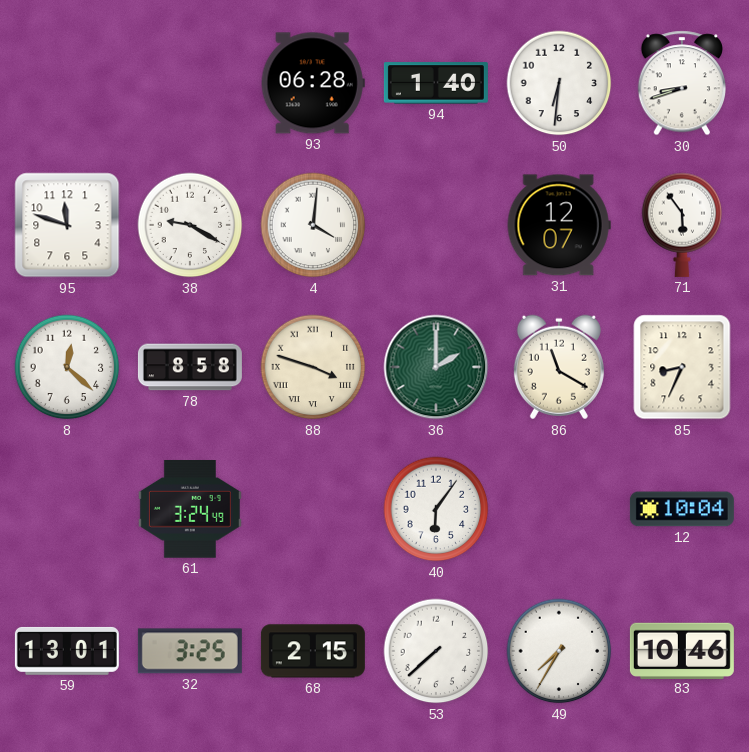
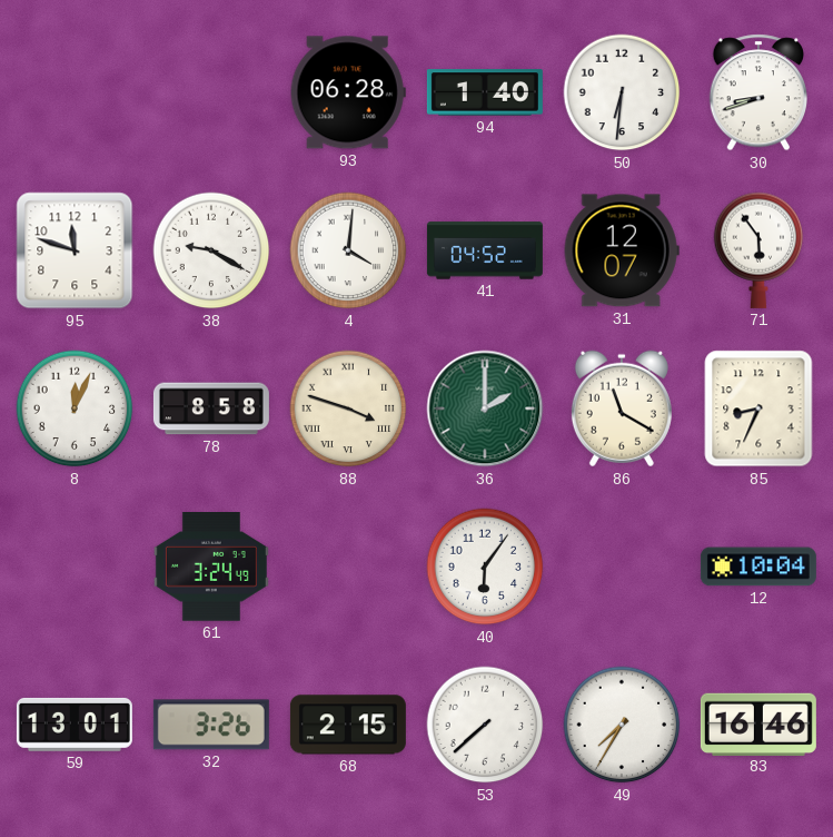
41: none -> 04:52
8: 12:22 -> 12:04
32: 3:25 -> 3:26
83: 10:46 -> 16:46
